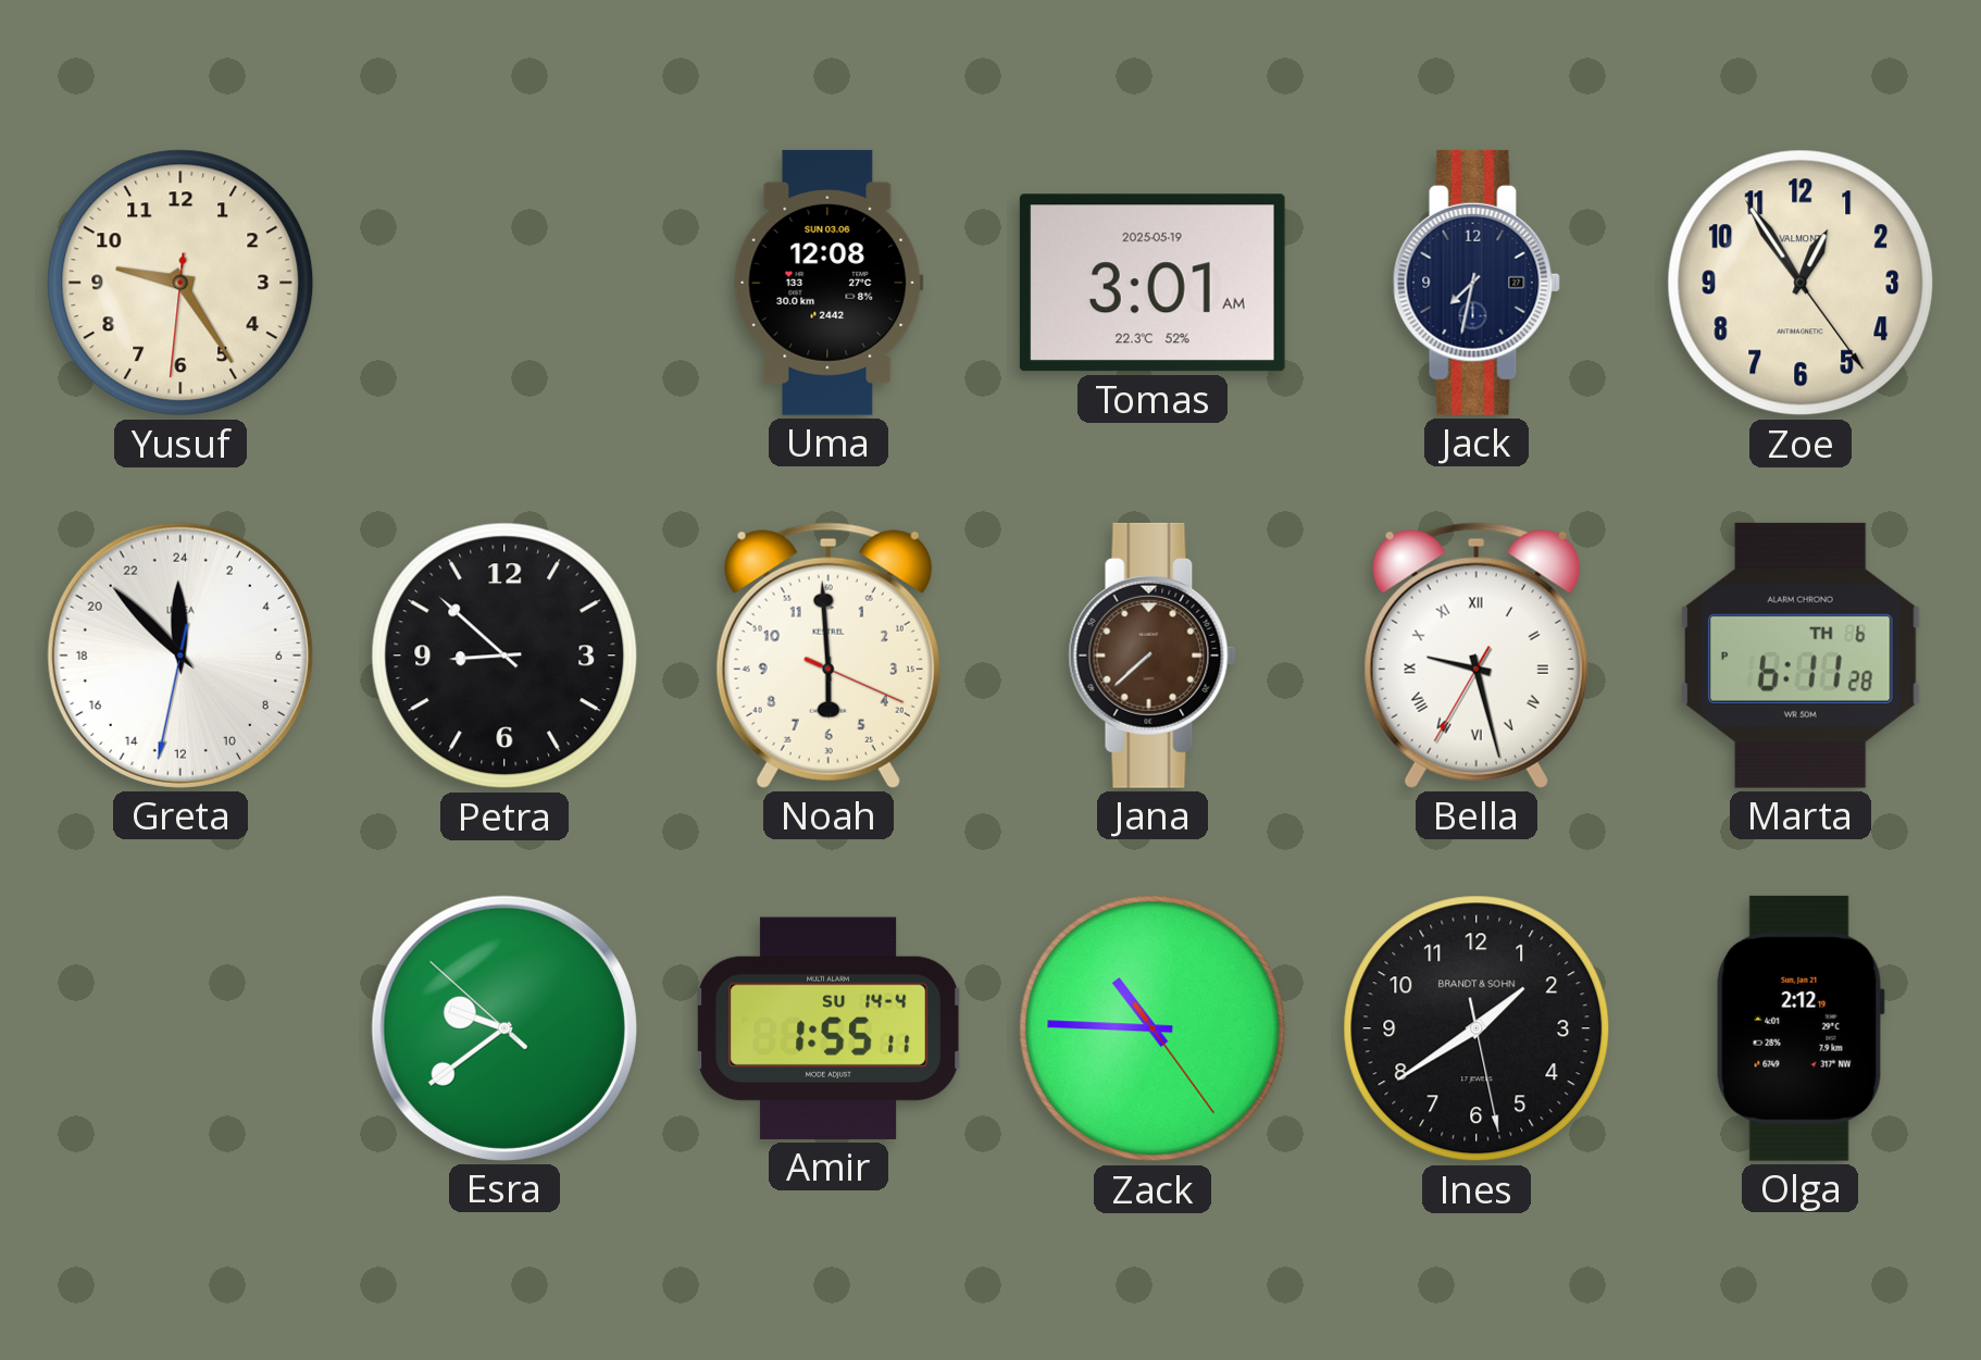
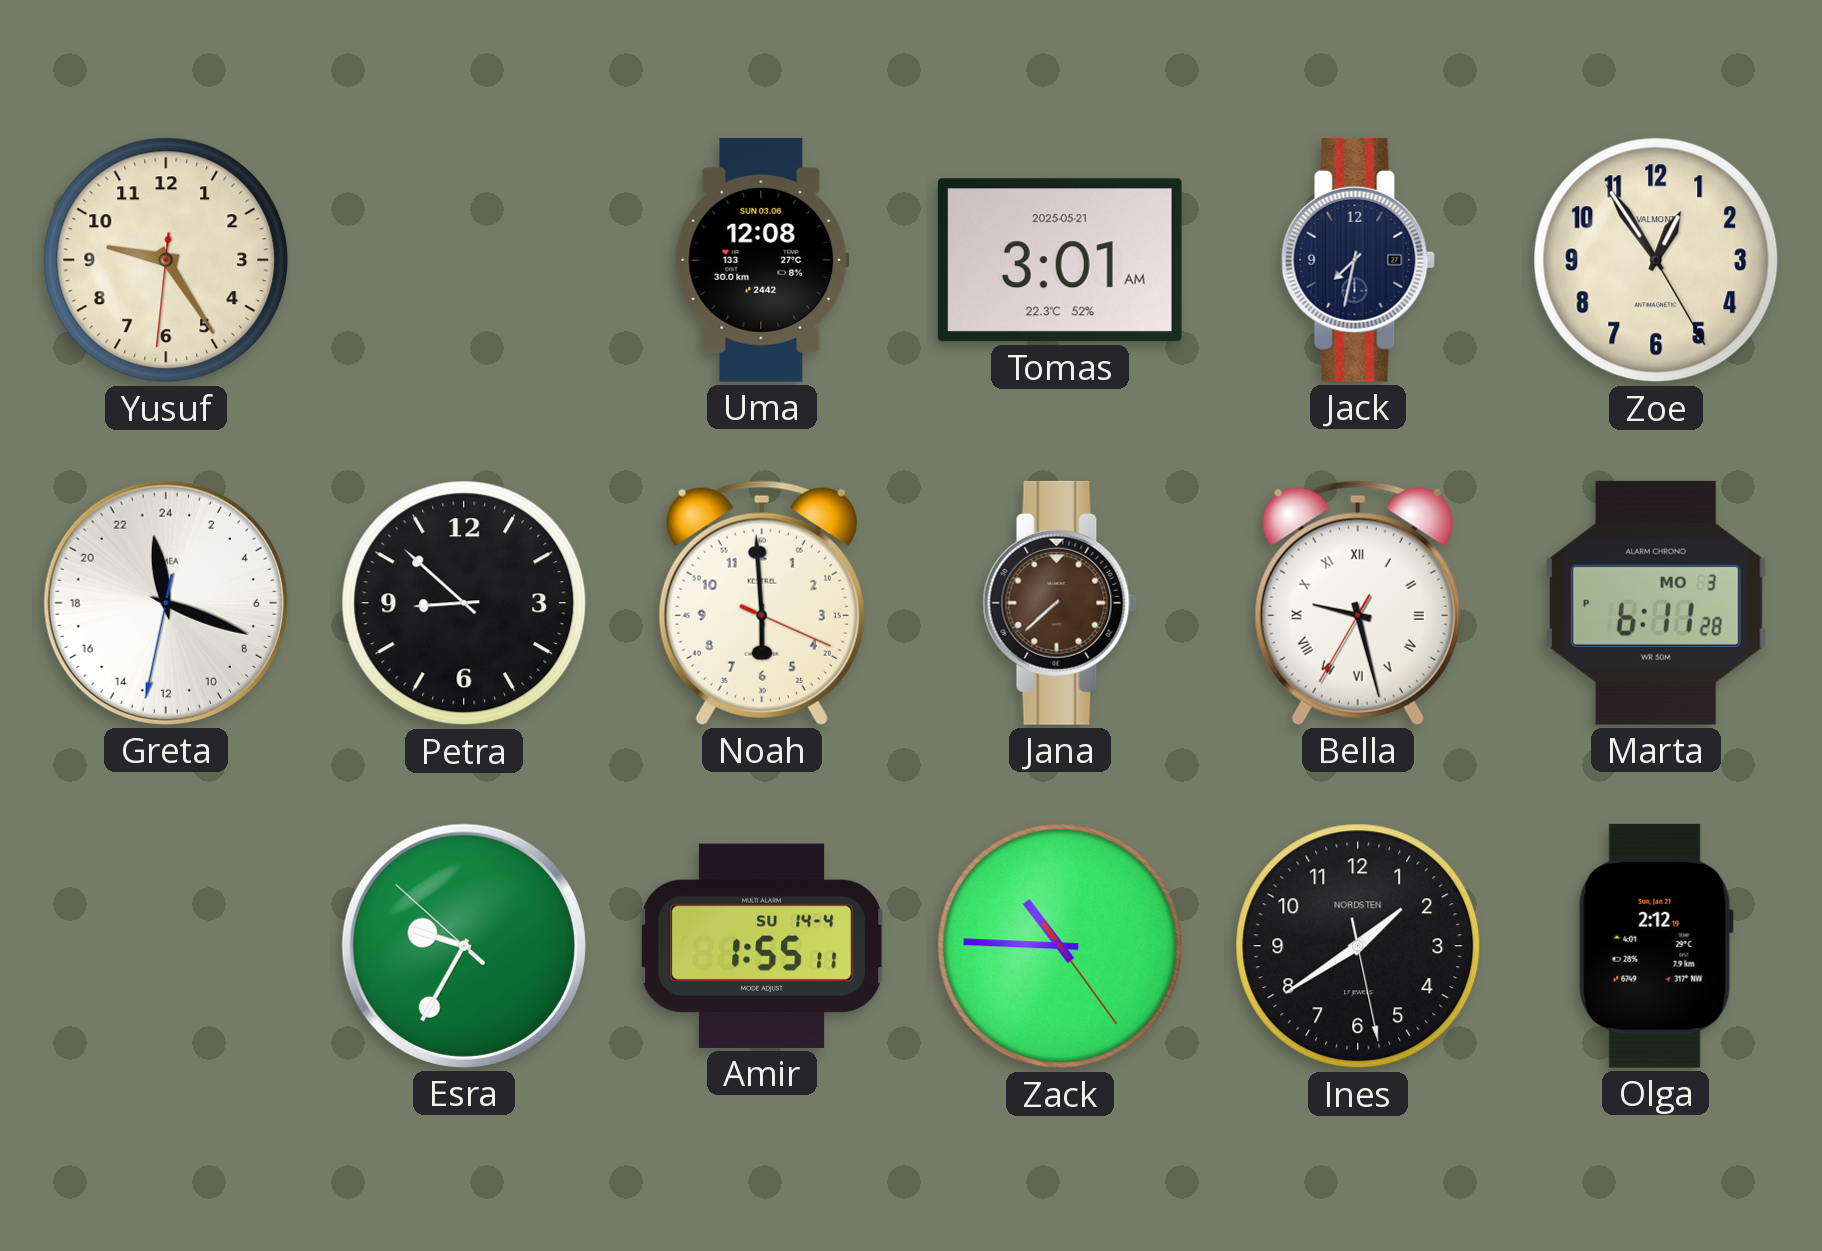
Tomas date: 2025-05-19 -> 2025-05-21
Zoe: 12:54:24 -> 12:54:25
Greta: 23:52 -> 23:18
Marta date: TH 6 -> MO 3
Esra: 9:38 -> 9:34
Ines brand: BRANDT & SOHN -> NORDSTEN
